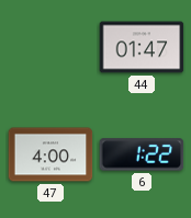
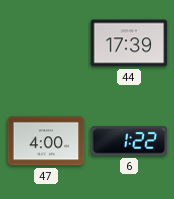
44: 01:47 -> 17:39
